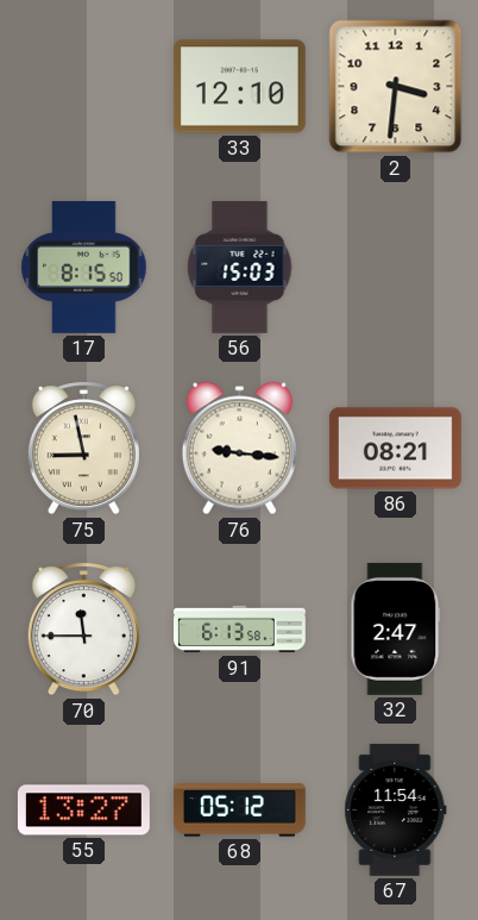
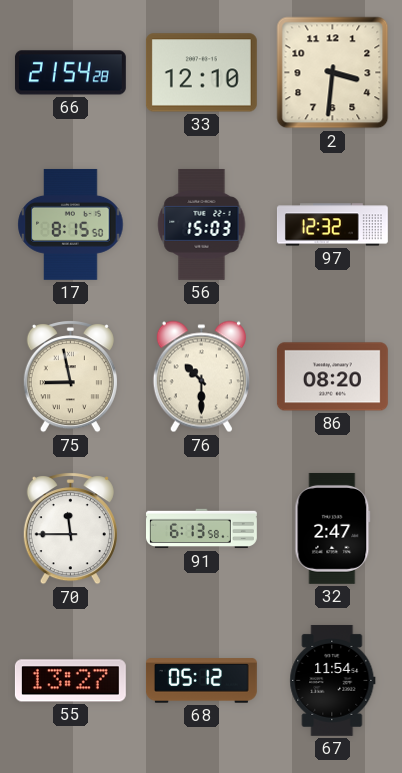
66: none -> 21:54
97: none -> 12:32
76: 9:16 -> 10:30
86: 08:21 -> 08:20
